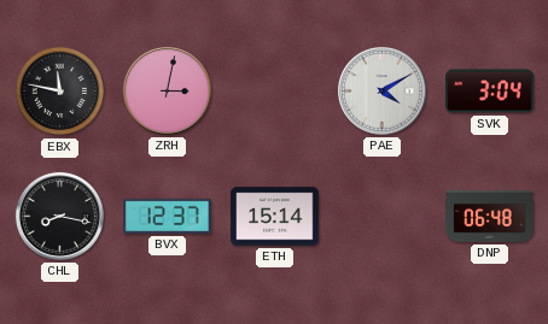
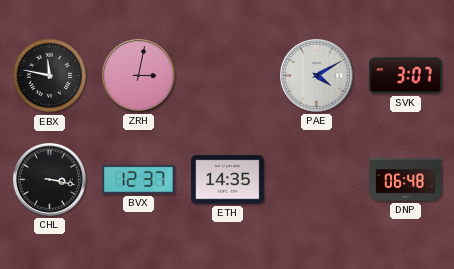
SVK: 3:04 -> 3:07
CHL: 8:17 -> 3:17
ETH: 15:14 -> 14:35
